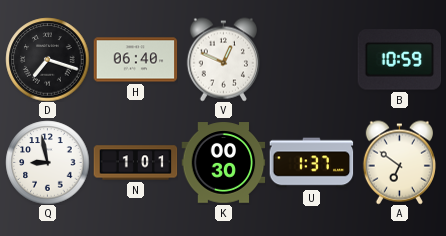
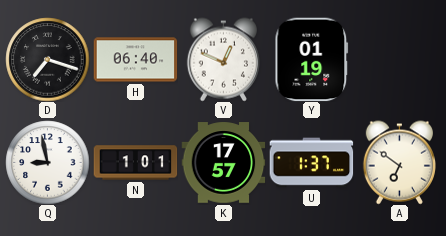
Y: none -> 01:19
B: 10:59 -> none
K: 00:30 -> 17:57
